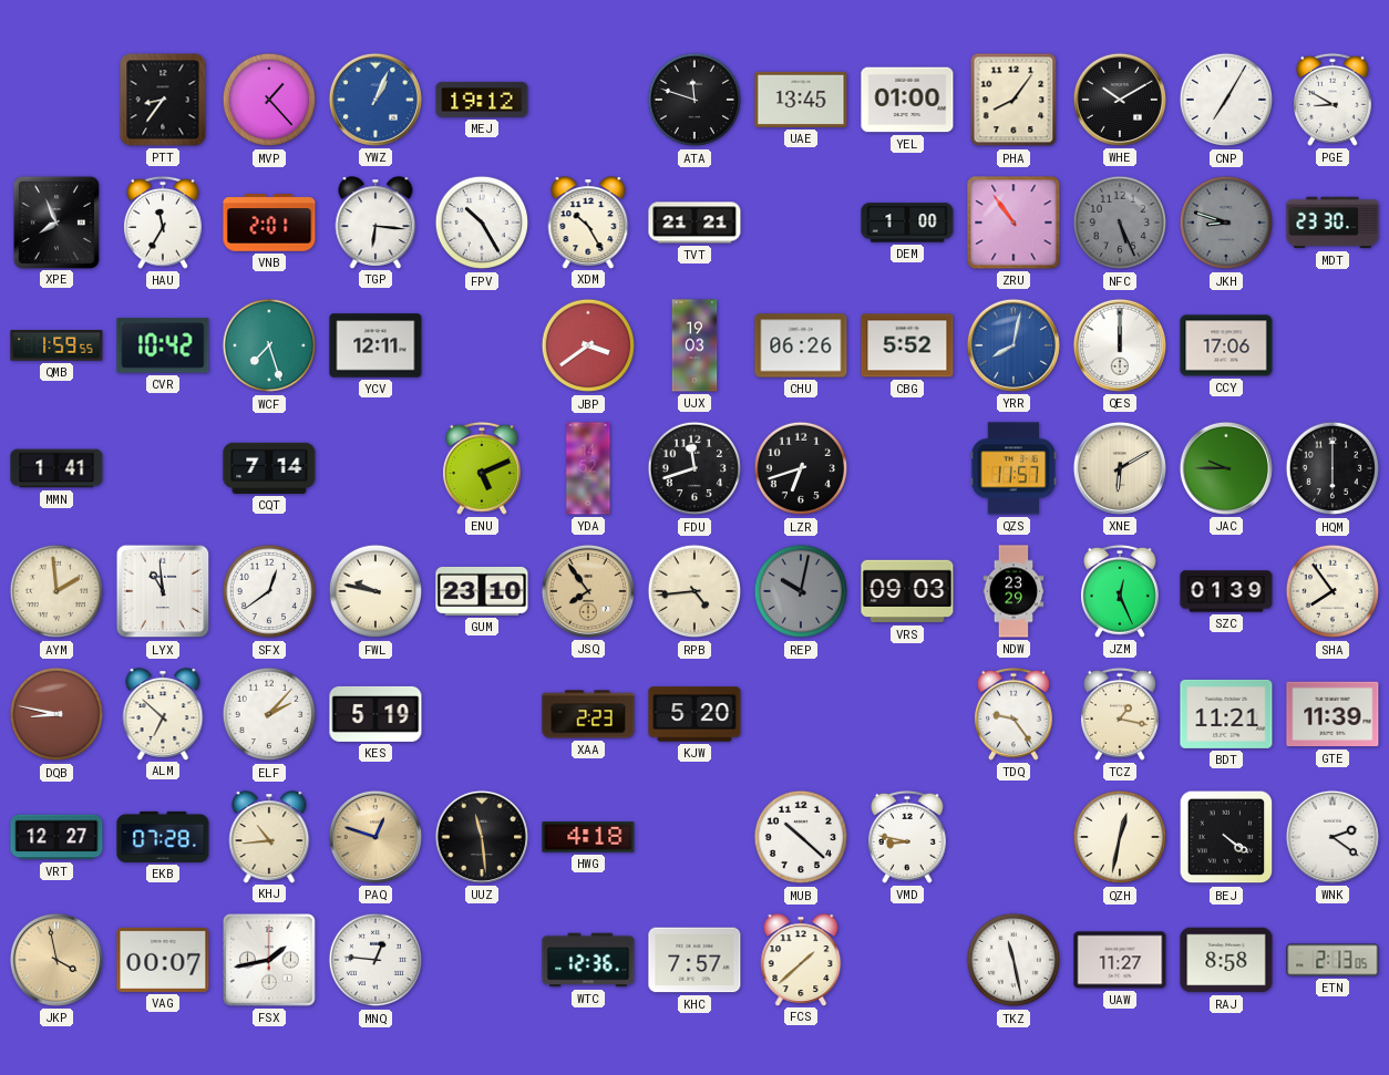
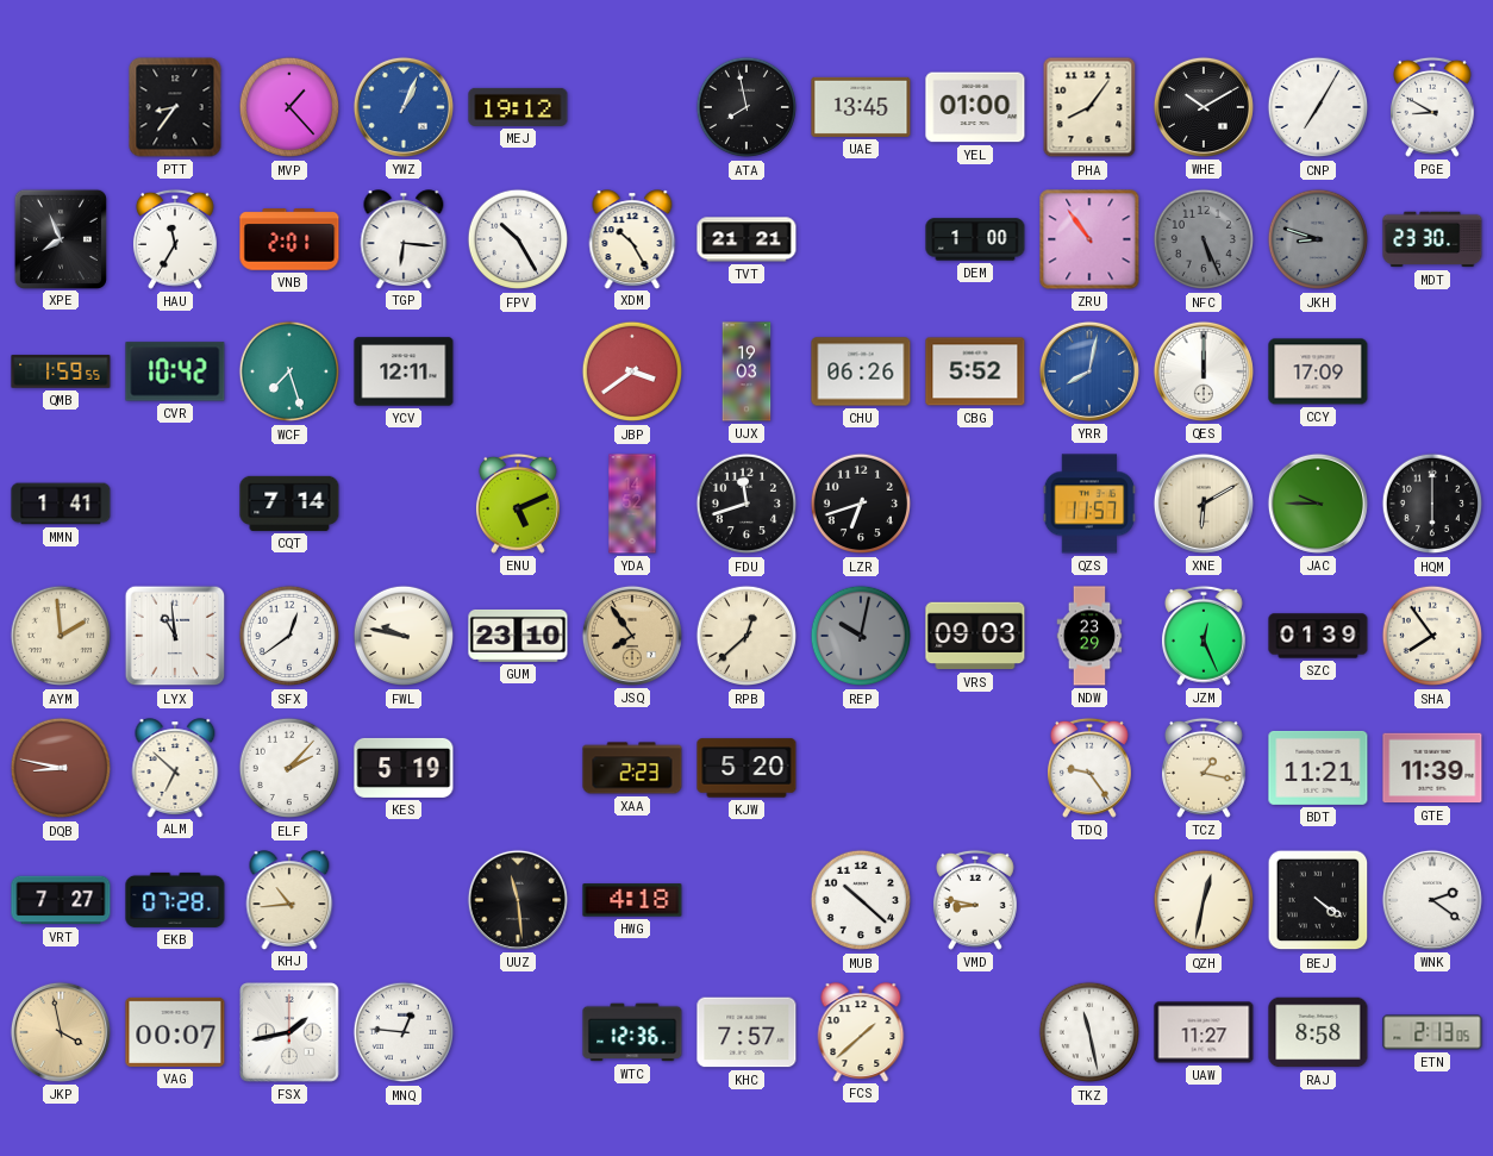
ATA: 11:48 -> 7:58
CCY: 17:06 -> 17:09
RPB: 4:44 -> 12:38
VRT: 12:27 -> 7:27
PAQ: 12:48 -> none
